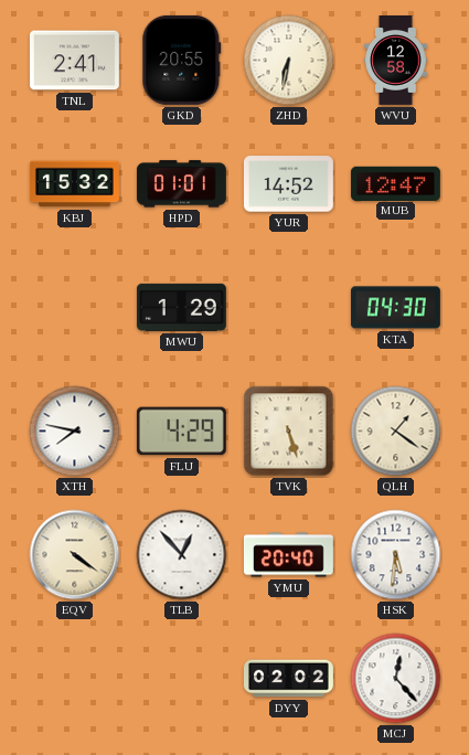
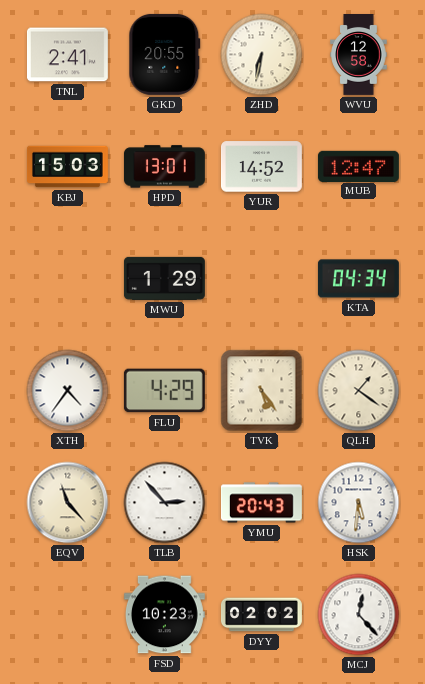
KBJ: 15:32 -> 15:03
HPD: 01:01 -> 13:01
KTA: 04:30 -> 04:34
XTH: 7:47 -> 4:36
TVK: 5:27 -> 5:24
EQV: 4:21 -> 11:23
TLB: 12:53 -> 2:53
YMU: 20:40 -> 20:43
FSD: none -> 10:23
